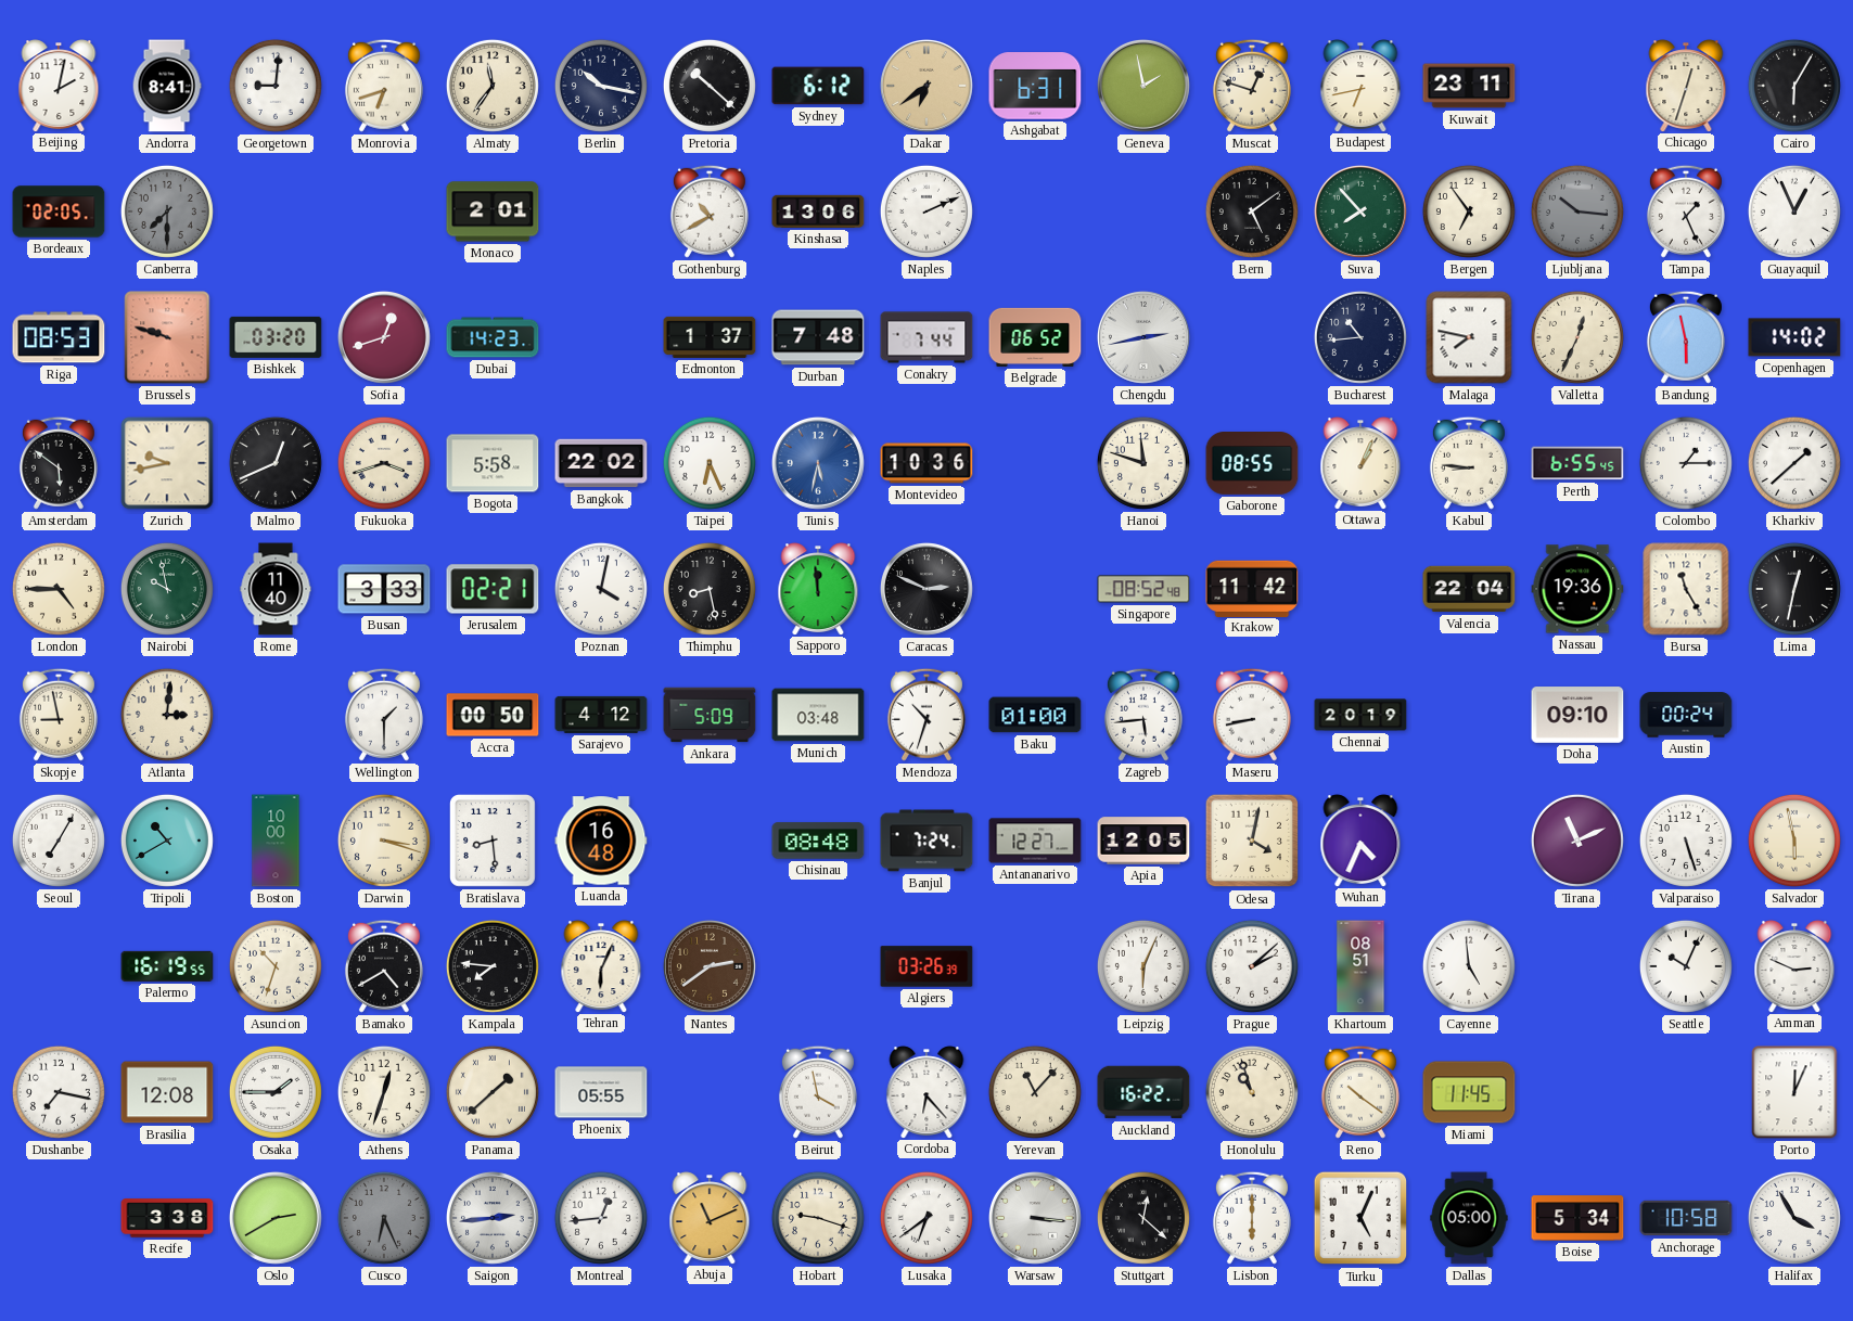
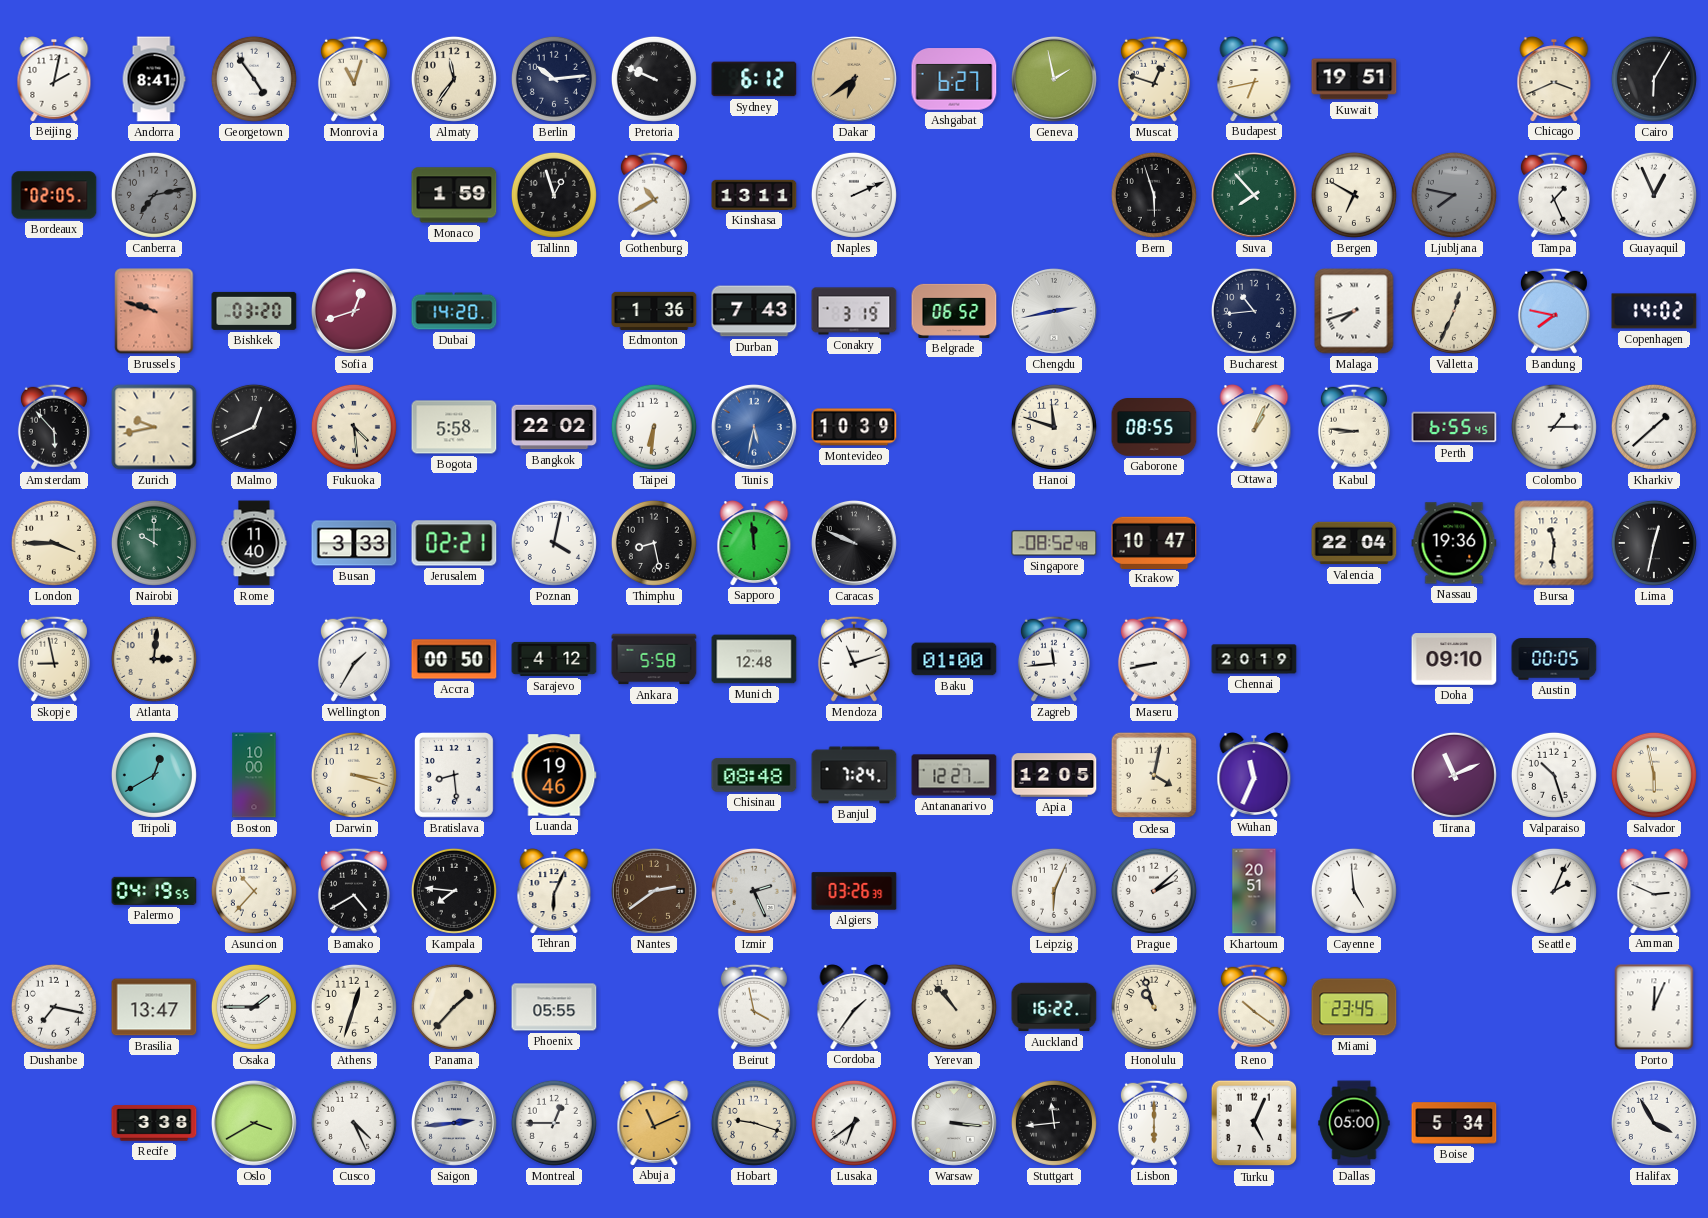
Georgetown: 9:01 -> 4:54
Monrovia: 6:42 -> 11:03
Berlin: 10:17 -> 10:14
Pretoria: 10:22 -> 9:49
Ashgabat: 6:31 -> 6:27
Kuwait: 23:11 -> 19:51
Chicago: 12:33 -> 3:41
Canberra: 7:30 -> 7:13
Monaco: 2:01 -> 1:59
Tallinn: none -> 12:57
Kinshasa: 13:06 -> 13:11
Bern: 5:09 -> 5:57
Bergen: 6:54 -> 6:50
Ljubljana: 10:16 -> 7:47
Riga: 08:53 -> none
Dubai: 14:23 -> 14:20
Edmonton: 1:37 -> 1:36
Durban: 7:48 -> 7:43
Conakry: 7:44 -> 3:19
Malaga: 7:47 -> 7:42
Bandung: 5:58 -> 7:47
Amsterdam: 5:51 -> 5:53
Fukuoka: 3:42 -> 4:29
Taipei: 6:26 -> 6:31
Montevideo: 10:36 -> 10:39
London: 4:45 -> 3:45
Nairobi: 9:58 -> 10:00
Caracas: 2:49 -> 9:49
Krakow: 11:42 -> 10:47
Bursa: 11:25 -> 11:31
Wellington: 1:30 -> 1:35
Ankara: 5:09 -> 5:58
Munich: 03:48 -> 12:48
Mendoza: 10:33 -> 11:12
Zagreb: 5:44 -> 11:44
Austin: 00:24 -> 00:05
Seoul: 7:05 -> none
Tripoli: 10:40 -> 12:40
Luanda: 16:48 -> 19:46
Wuhan: 4:34 -> 11:34
Valparaiso: 5:27 -> 10:27
Palermo: 16:19 -> 04:19
Asuncion: 10:33 -> 10:37
Izmir: none -> 2:26
Khartoum: 08:51 -> 20:51
Seattle: 10:04 -> 2:04
Brasilia: 12:08 -> 13:47
Panama: 1:38 -> 1:37
Cordoba: 6:23 -> 1:36
Yerevan: 11:07 -> 10:53
Miami: 11:45 -> 23:45
Oslo: 2:40 -> 3:40
Cusco: 6:26 -> 4:26
Cusco dial: grey -> white
Montreal: 12:44 -> 12:45
Stuttgart: 12:22 -> 11:44
Anchorage: 10:58 -> none
